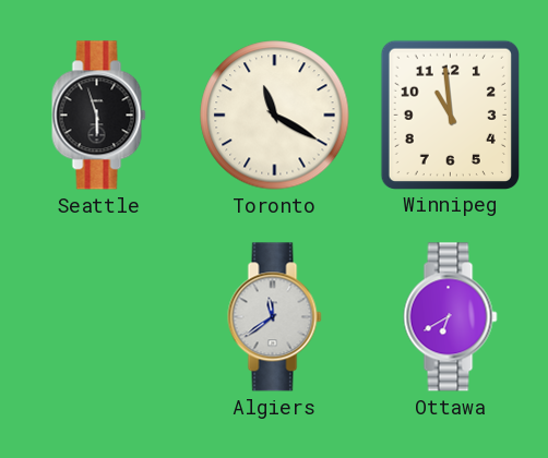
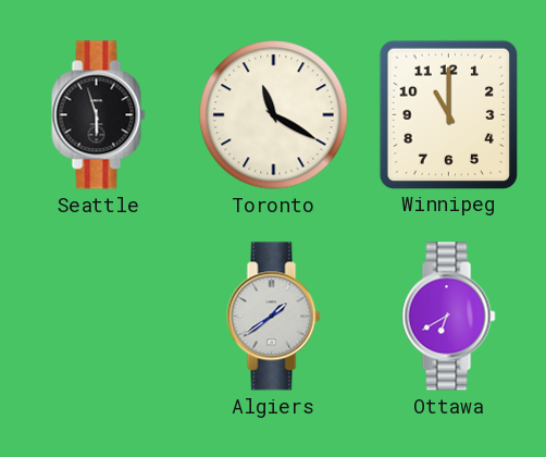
Winnipeg: 10:59 -> 11:00
Algiers: 11:39 -> 1:39
